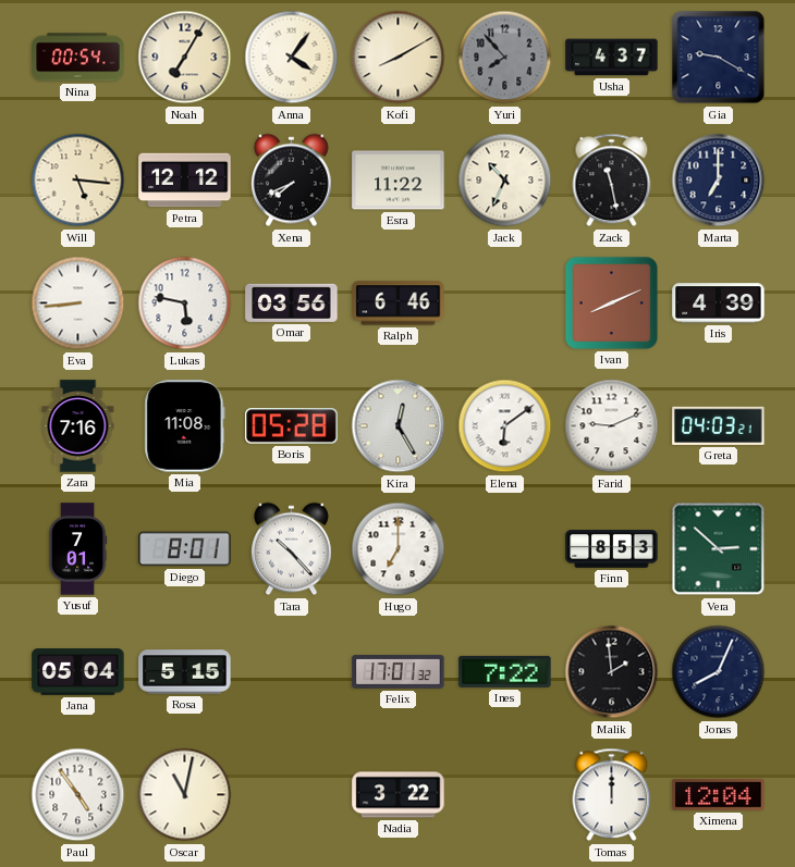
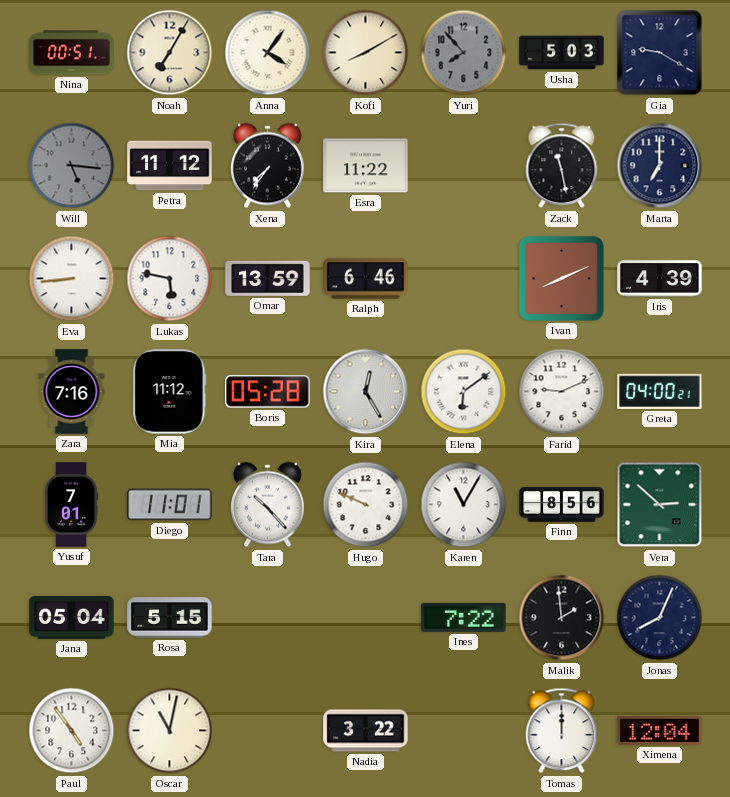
Nina: 00:54 -> 00:51
Usha: 4:37 -> 5:03
Will dial: cream -> grey
Petra: 12:12 -> 11:12
Xena: 7:41 -> 7:36
Jack: 10:34 -> none
Omar: 03:56 -> 13:59
Mia: 11:08 -> 11:12
Greta: 04:03 -> 04:00
Diego: 8:01 -> 11:01
Hugo: 7:00 -> 9:49
Karen: none -> 11:05
Finn: 8:53 -> 8:56
Felix: 17:01 -> none
